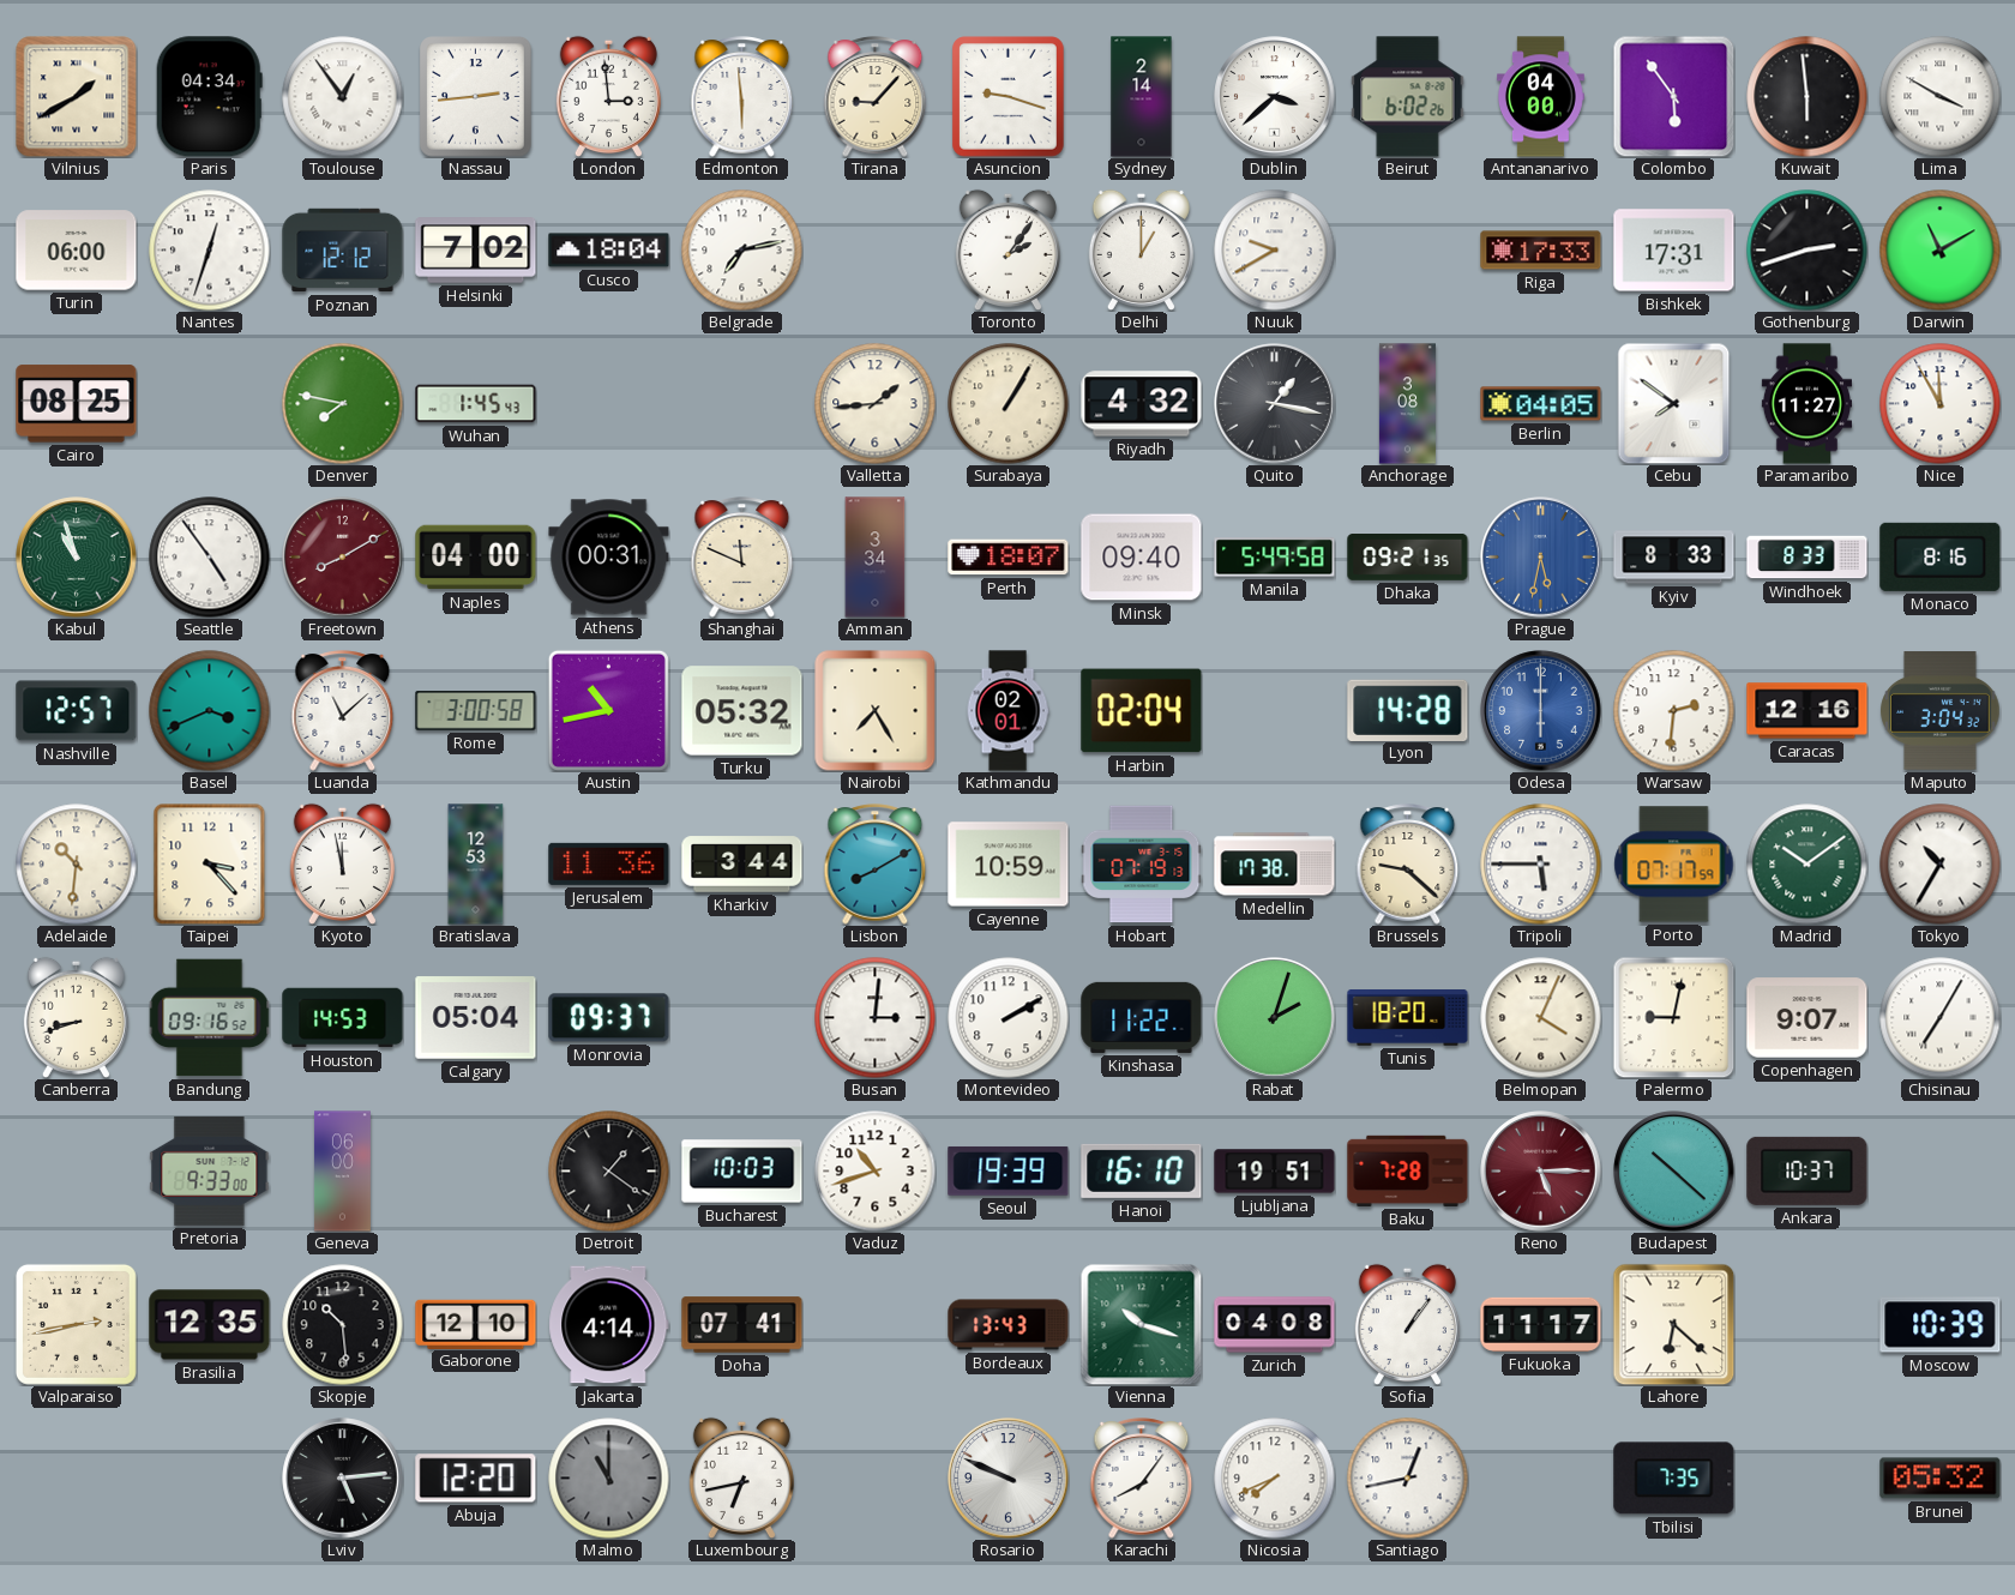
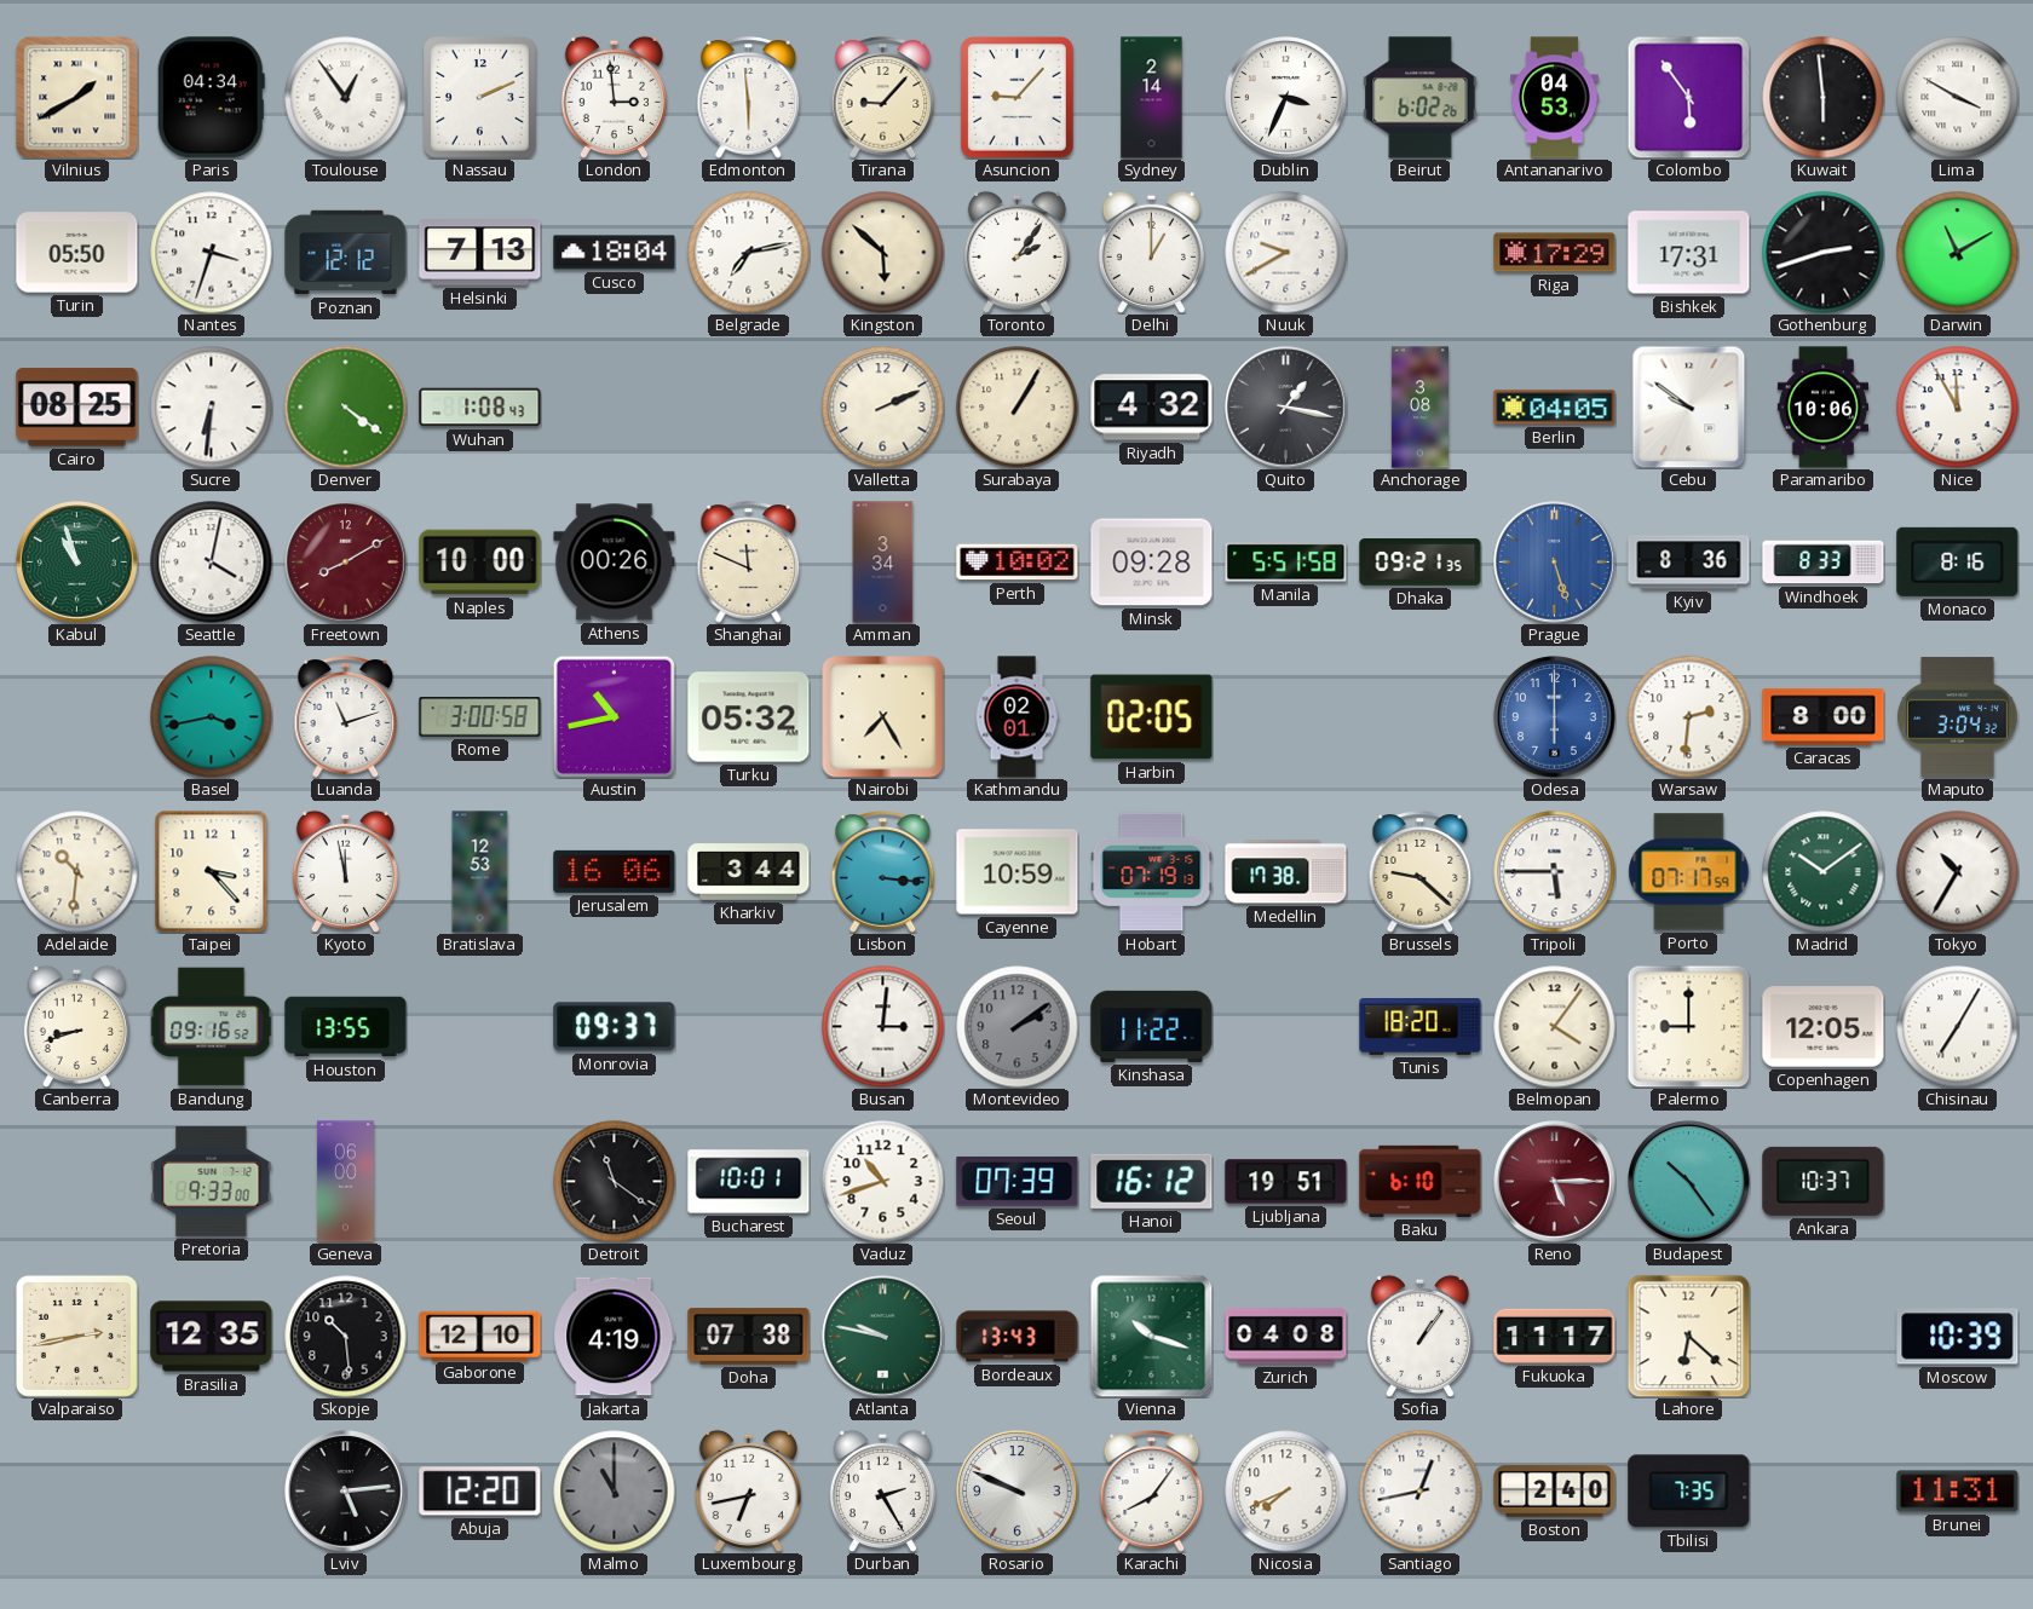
Nassau: 2:44 -> 2:11
Asuncion: 9:18 -> 9:07
Dublin: 3:38 -> 3:34
Antananarivo: 04:00 -> 04:53
Turin: 06:00 -> 05:50
Nantes: 12:33 -> 3:33
Helsinki: 7:02 -> 7:13
Kingston: none -> 5:52
Riga: 17:33 -> 17:29
Sucre: none -> 6:31
Denver: 7:47 -> 4:21
Wuhan: 1:45 -> 1:08
Valletta: 1:44 -> 2:11
Cebu: 7:51 -> 9:51
Paramaribo: 11:27 -> 10:06
Seattle: 4:54 -> 4:02
Naples: 04:00 -> 10:00
Athens: 00:31 -> 00:26
Perth: 18:07 -> 10:02
Minsk: 09:40 -> 09:28
Manila: 5:49 -> 5:51
Prague: 5:32 -> 5:27
Kyiv: 8:33 -> 8:36
Nashville: 12:57 -> none
Basel: 3:41 -> 3:43
Luanda: 11:08 -> 11:12
Harbin: 02:04 -> 02:05
Lyon: 14:28 -> none
Caracas: 12:16 -> 8:00
Jerusalem: 11:36 -> 16:06
Lisbon: 8:10 -> 3:16
Houston: 14:53 -> 13:55
Calgary: 05:04 -> none
Montevideo: 2:10 -> 2:09
Montevideo dial: white -> grey
Rabat: 2:03 -> none
Belmopan: 4:04 -> 4:06
Palermo: 9:02 -> 9:00
Copenhagen: 9:07 -> 12:05
Detroit: 1:21 -> 11:21
Bucharest: 10:03 -> 10:01
Seoul: 19:39 -> 07:39
Hanoi: 16:10 -> 16:12
Baku: 7:28 -> 6:10
Budapest: 10:22 -> 10:24
Jakarta: 4:14 -> 4:19
Doha: 07:41 -> 07:38
Atlanta: none -> 9:47
Durban: none -> 2:25
Boston: none -> 2:40
Brunei: 05:32 -> 11:31
